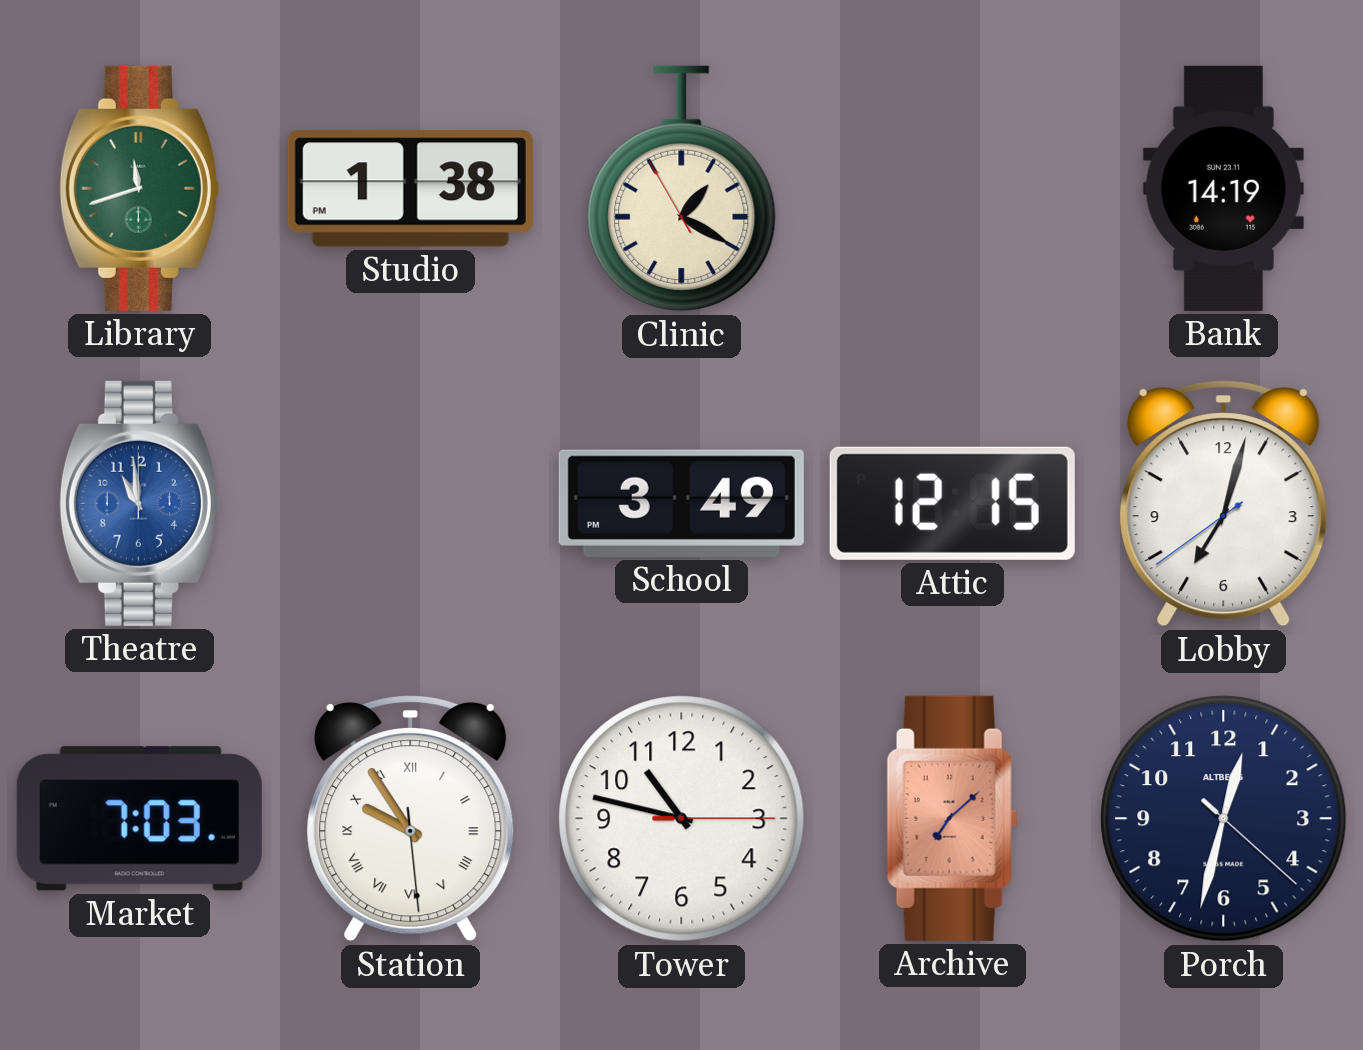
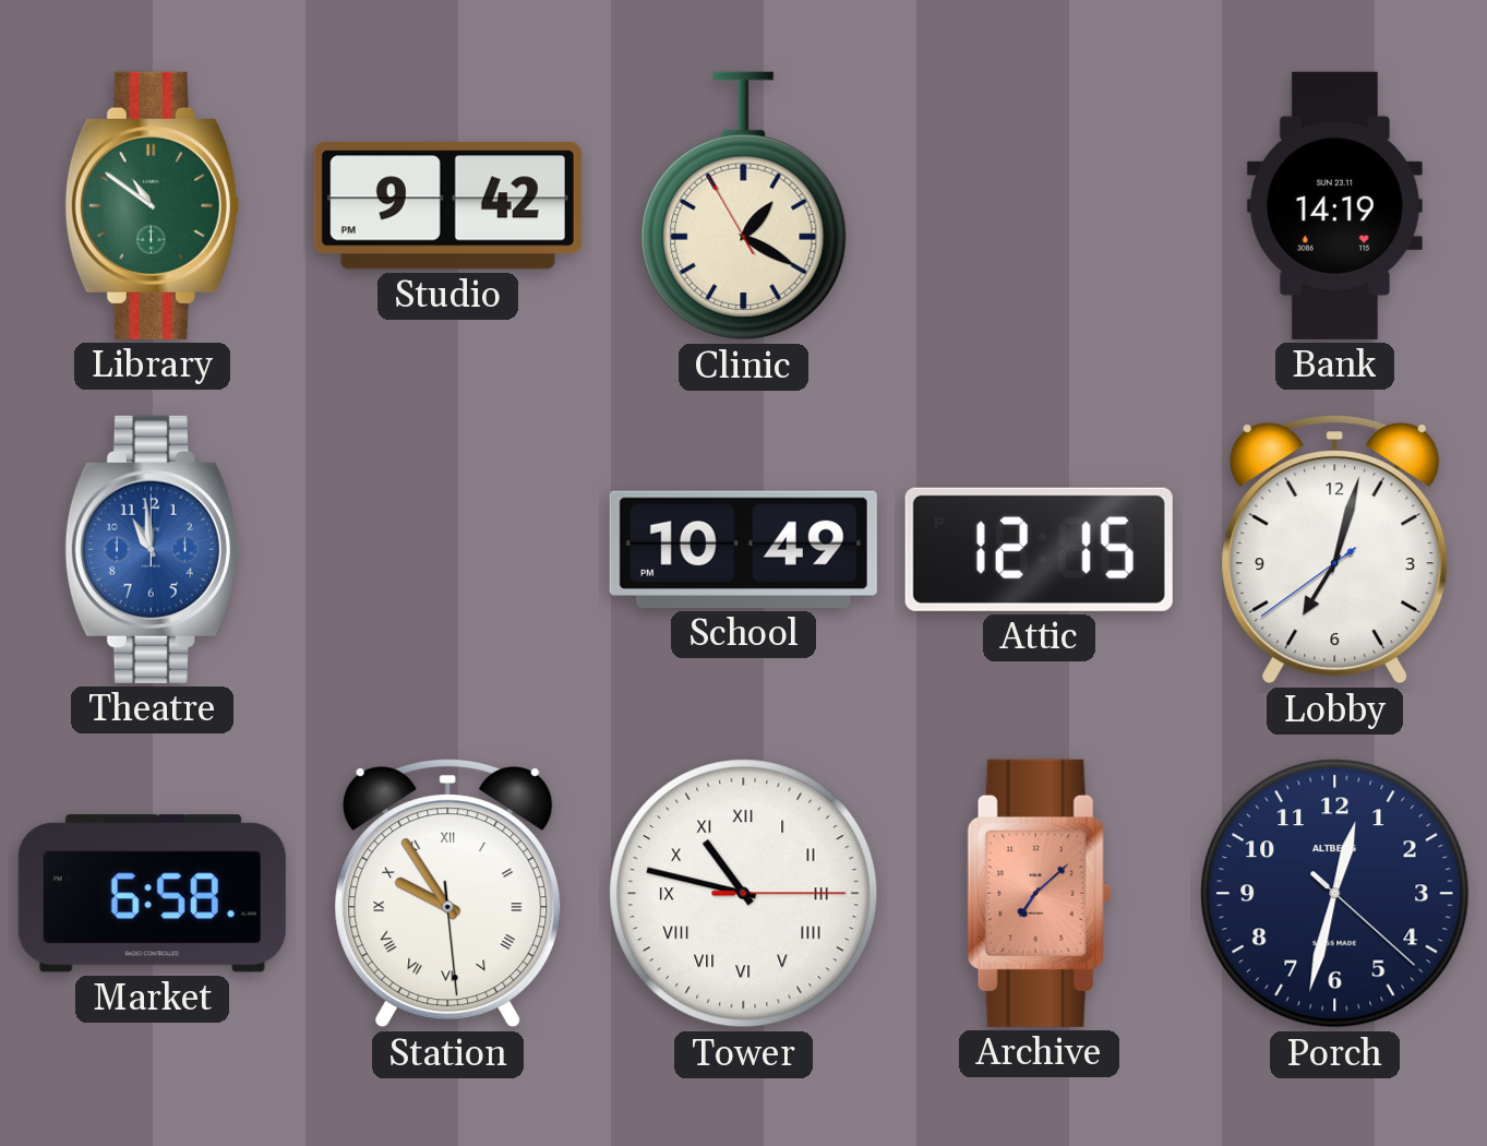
Library: 11:42 -> 10:51
Studio: 1:38 -> 9:42
School: 3:49 -> 10:49
Market: 7:03 -> 6:58
Tower numerals: Arabic -> Roman
